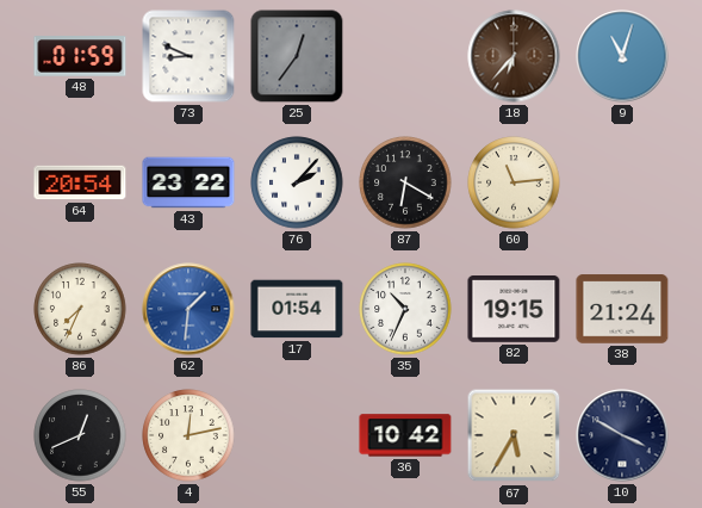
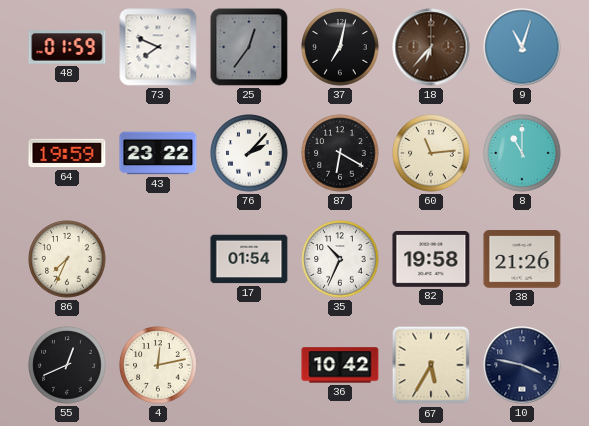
73: 8:49 -> 7:49
37: none -> 7:02
64: 20:54 -> 19:59
8: none -> 11:00
62: 1:31 -> none
82: 19:15 -> 19:58
38: 21:24 -> 21:26
10: 3:50 -> 3:47
